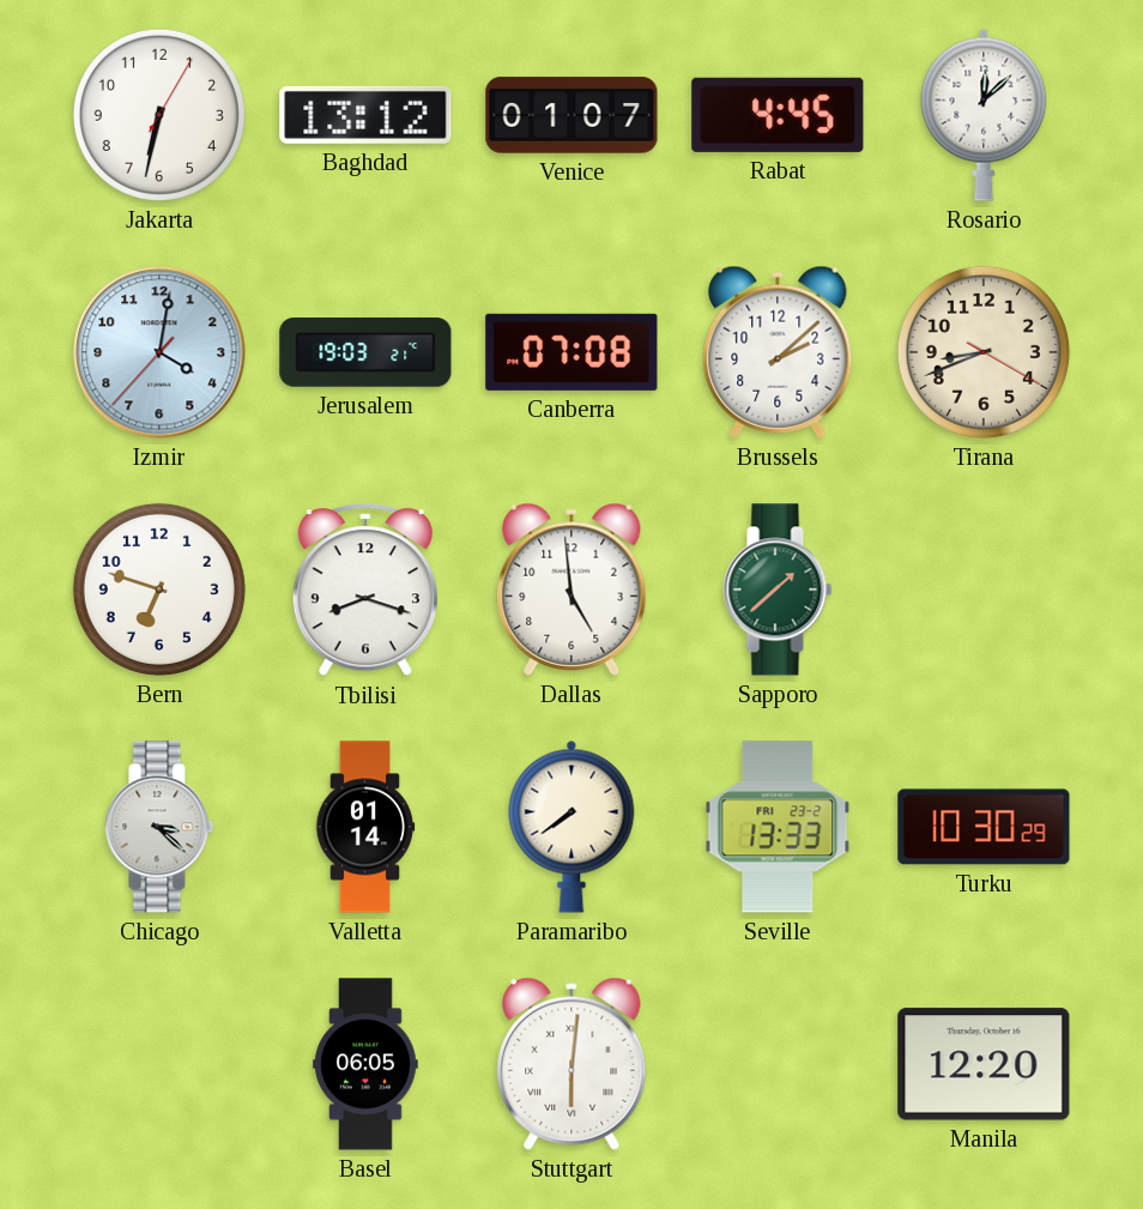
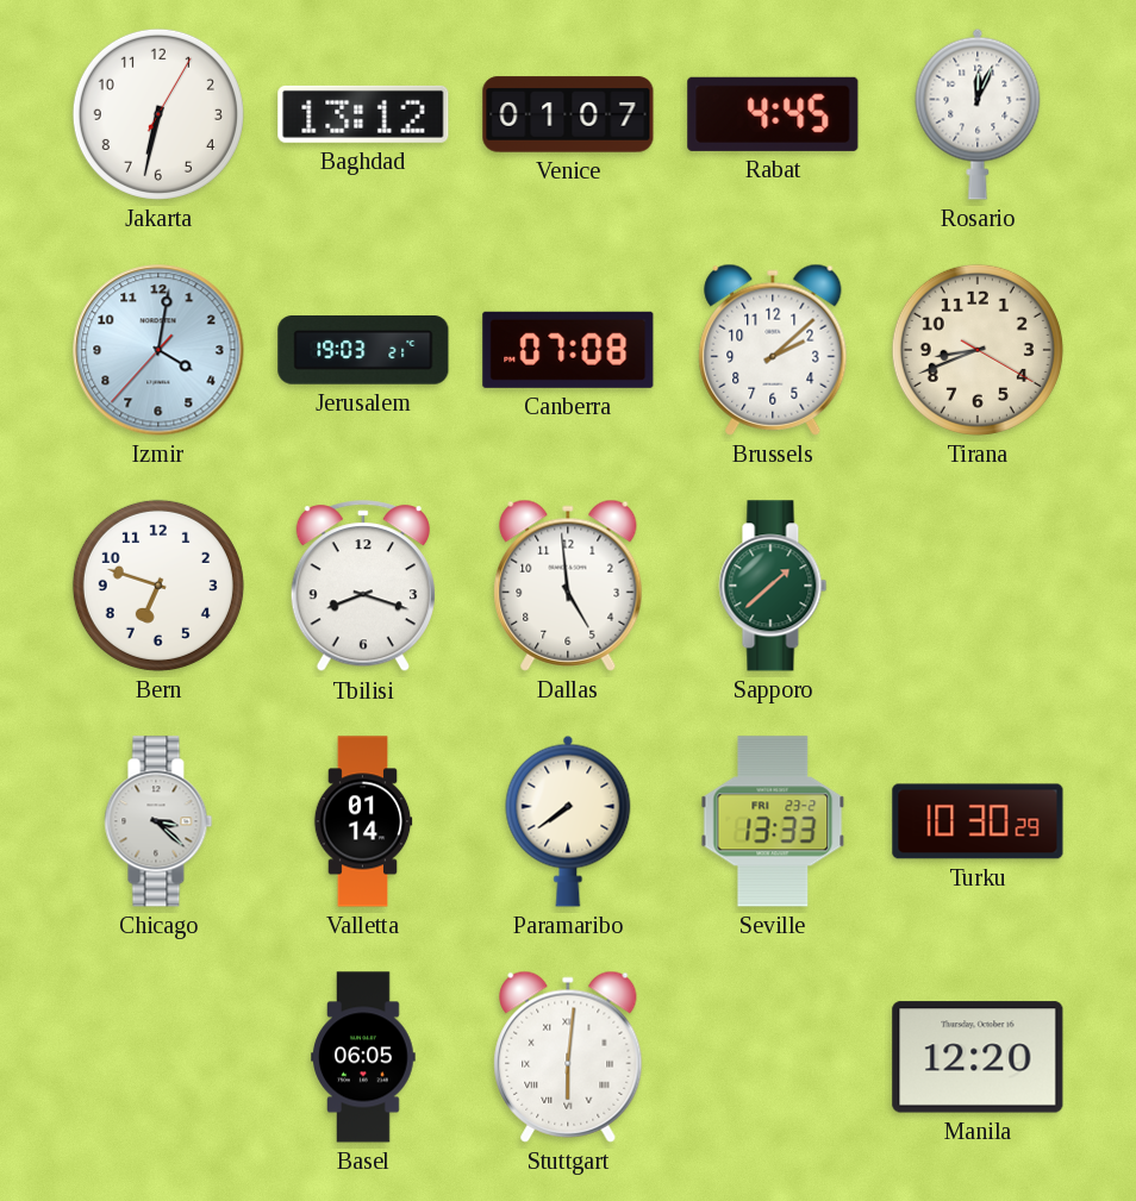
Rosario: 12:08 -> 12:04
